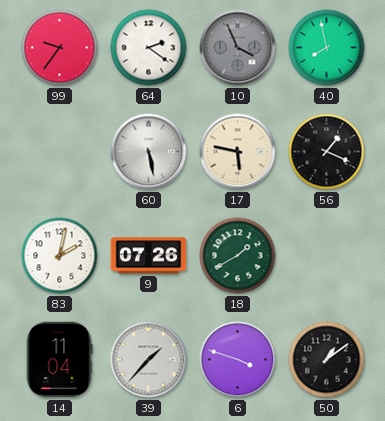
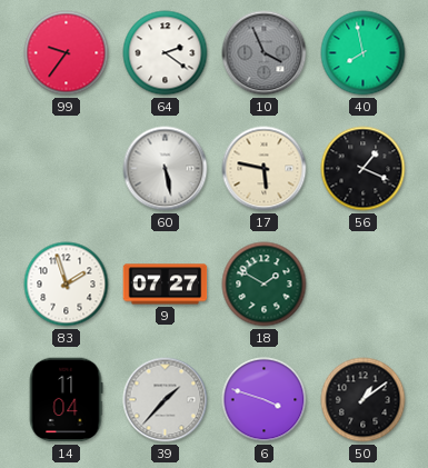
83: 2:02 -> 1:57
9: 07:26 -> 07:27
18: 1:40 -> 1:50
